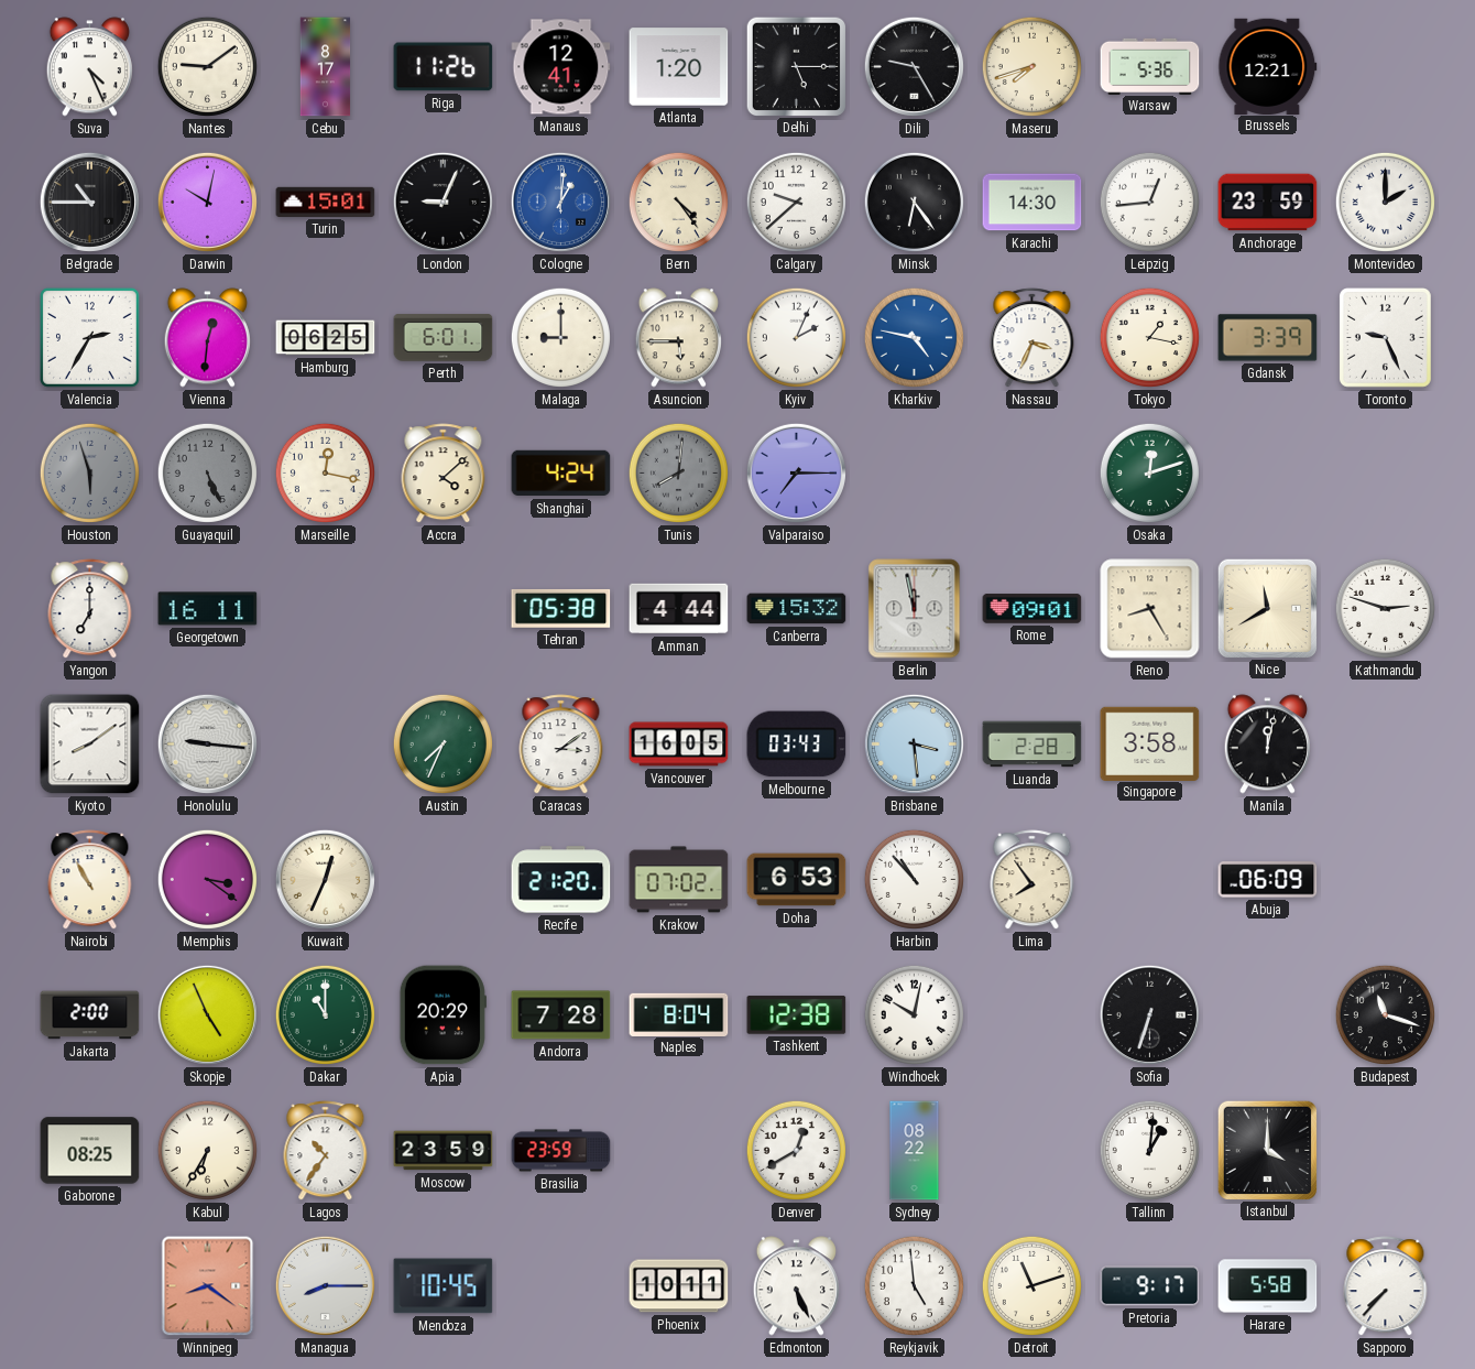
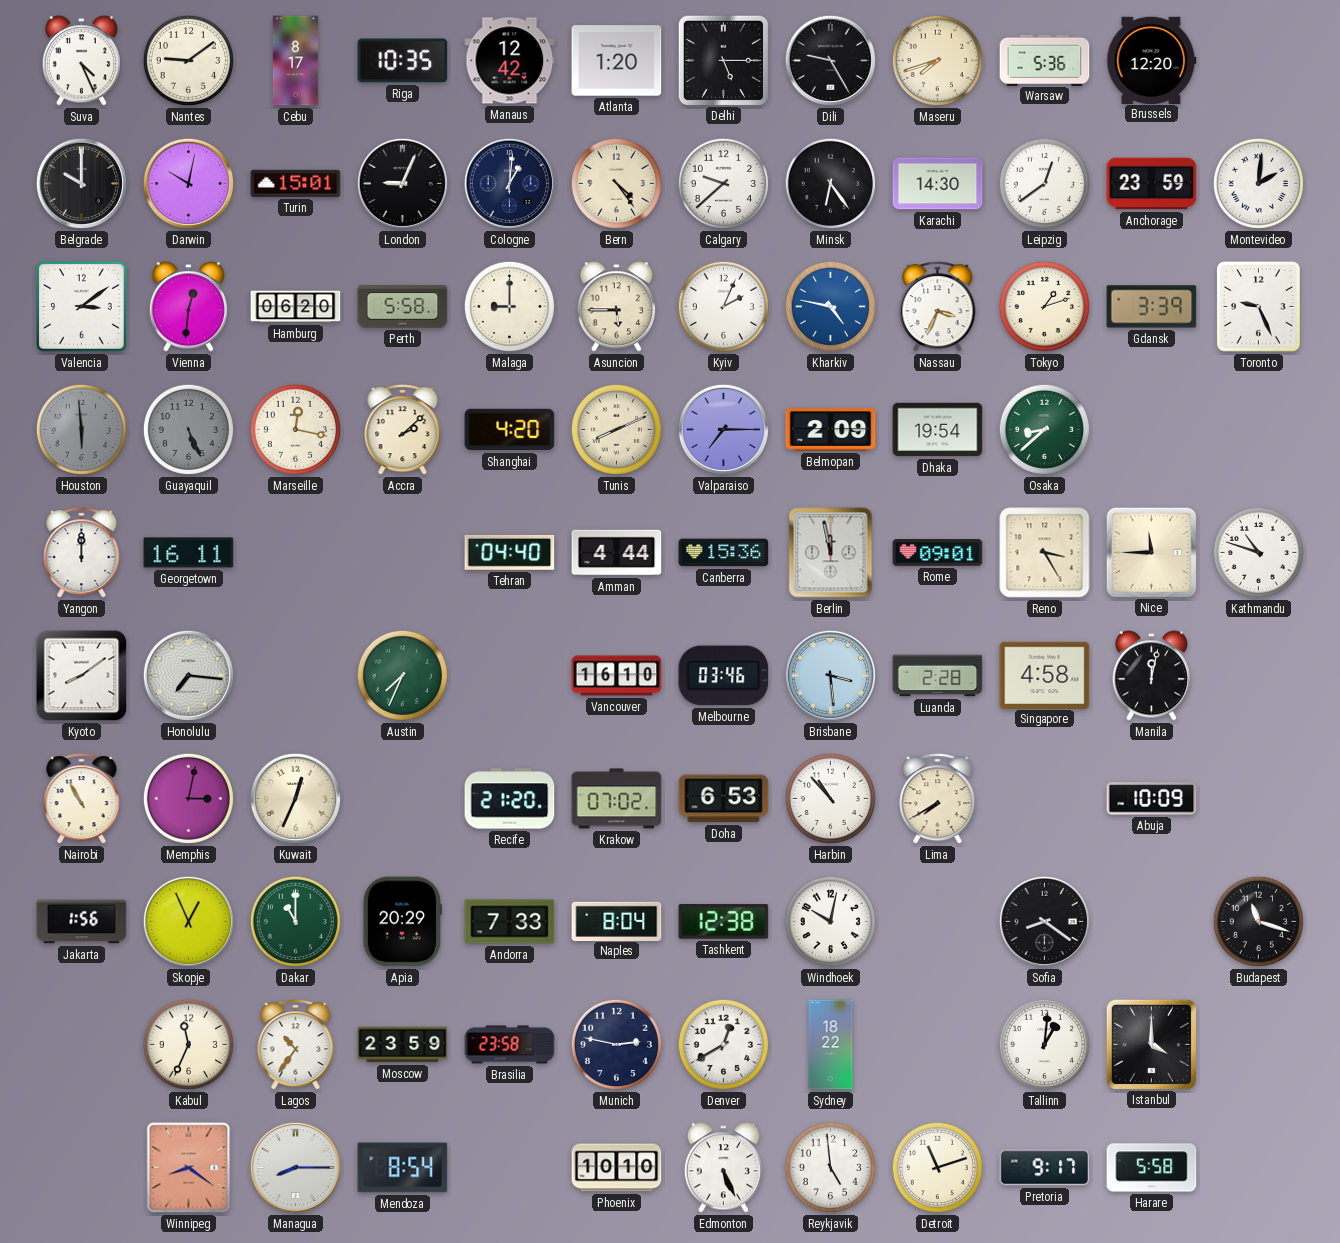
Riga: 11:26 -> 10:35
Manaus: 12:41 -> 12:42
Brussels: 12:21 -> 12:20
Belgrade: 10:45 -> 10:00
Cologne dial: blue -> navy
Leipzig: 12:44 -> 12:39
Montevideo: 2:00 -> 2:01
Valencia: 2:35 -> 3:09
Hamburg: 06:25 -> 06:20
Perth: 6:01 -> 5:58
Tokyo: 1:17 -> 1:12
Houston: 5:57 -> 5:59
Accra: 4:08 -> 2:08
Shanghai: 4:24 -> 4:20
Tunis: 8:01 -> 8:11
Tunis dial: grey -> cream
Belmopan: none -> 2:09
Dhaka: none -> 19:54
Osaka: 12:12 -> 8:38
Yangon: 7:00 -> 12:00
Tehran: 05:38 -> 04:40
Canberra: 15:32 -> 15:36
Reno: 8:25 -> 3:25
Nice: 11:40 -> 11:45
Kathmandu: 2:48 -> 10:48
Honolulu: 9:16 -> 7:16
Caracas: 3:09 -> none
Vancouver: 16:05 -> 16:10
Melbourne: 03:43 -> 03:46
Singapore: 3:58 -> 4:58
Memphis: 3:21 -> 3:02
Lima: 7:54 -> 7:40
Abuja: 06:09 -> 10:09
Jakarta: 2:00 -> 1:56
Skopje: 4:56 -> 12:56
Andorra: 7:28 -> 7:33
Sofia: 6:33 -> 8:21
Gaborone: 08:25 -> none
Kabul: 6:35 -> 11:34
Brasilia: 23:59 -> 23:58
Munich: none -> 2:47
Sydney: 08:22 -> 18:22
Mendoza: 10:45 -> 8:54
Phoenix: 10:11 -> 10:10
Sapporo: 7:37 -> none
